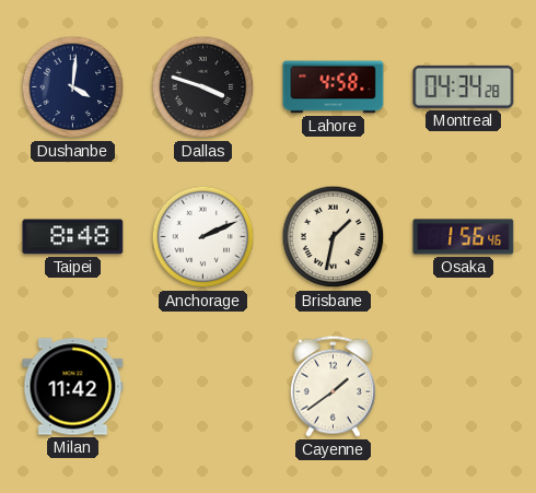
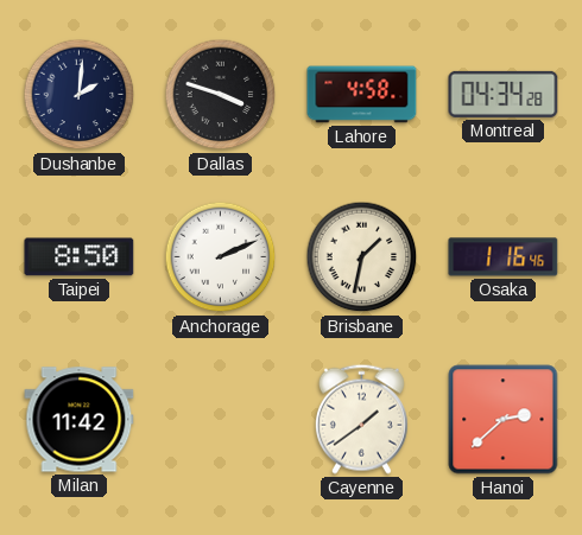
Dushanbe: 4:01 -> 2:01
Taipei: 8:48 -> 8:50
Osaka: 1:56 -> 1:16
Hanoi: none -> 2:38
